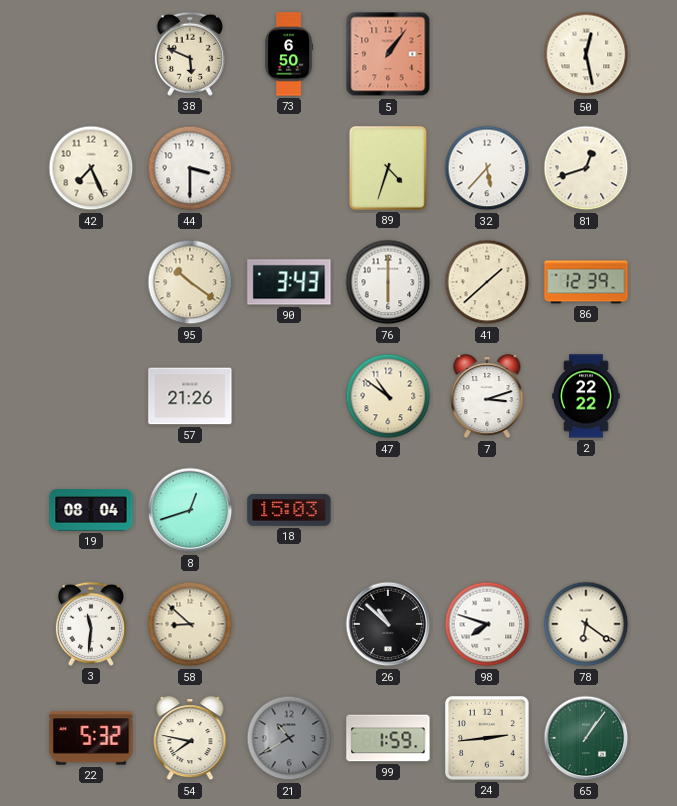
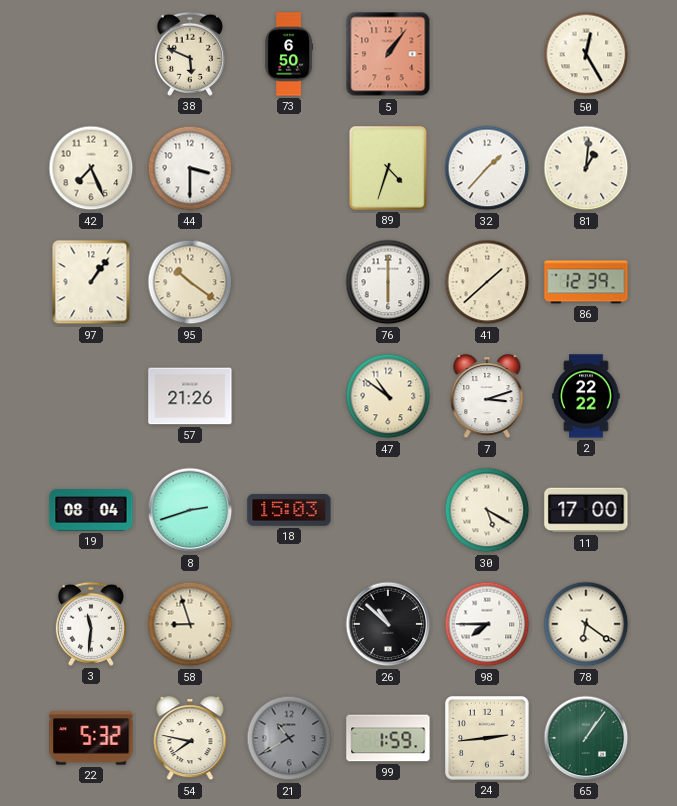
50: 12:28 -> 12:25
32: 5:37 -> 1:37
81: 12:42 -> 1:01
97: none -> 1:06
90: 3:43 -> none
8: 12:42 -> 2:42
30: none -> 5:20
11: none -> 17:00
58: 8:52 -> 8:57
98: 7:48 -> 7:45
